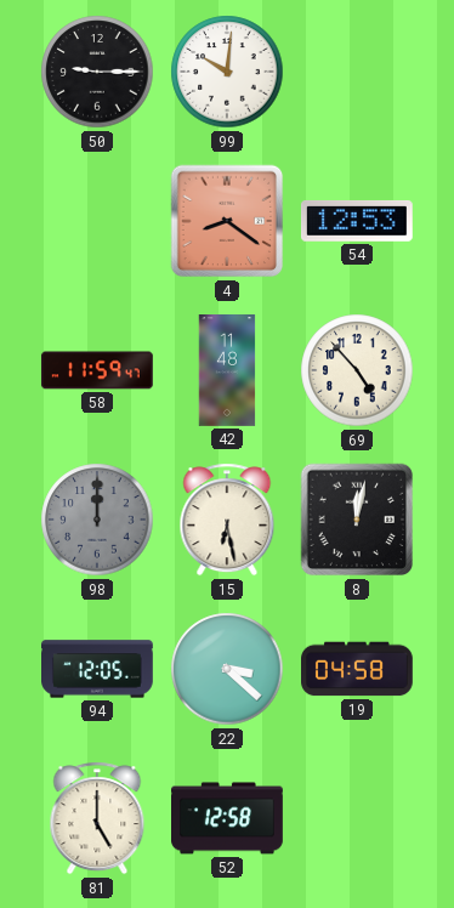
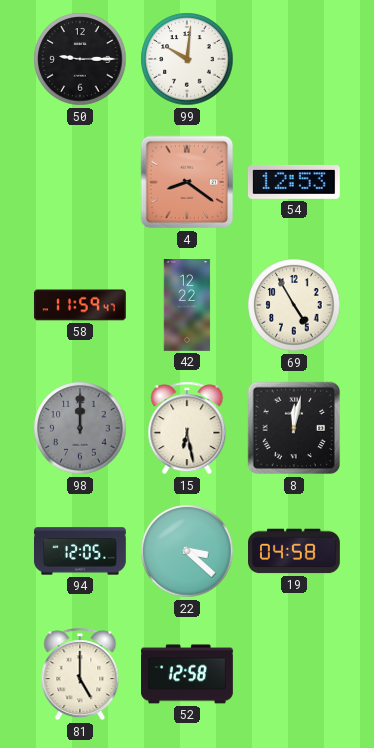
42: 11:48 -> 12:22
69: 4:53 -> 4:55
